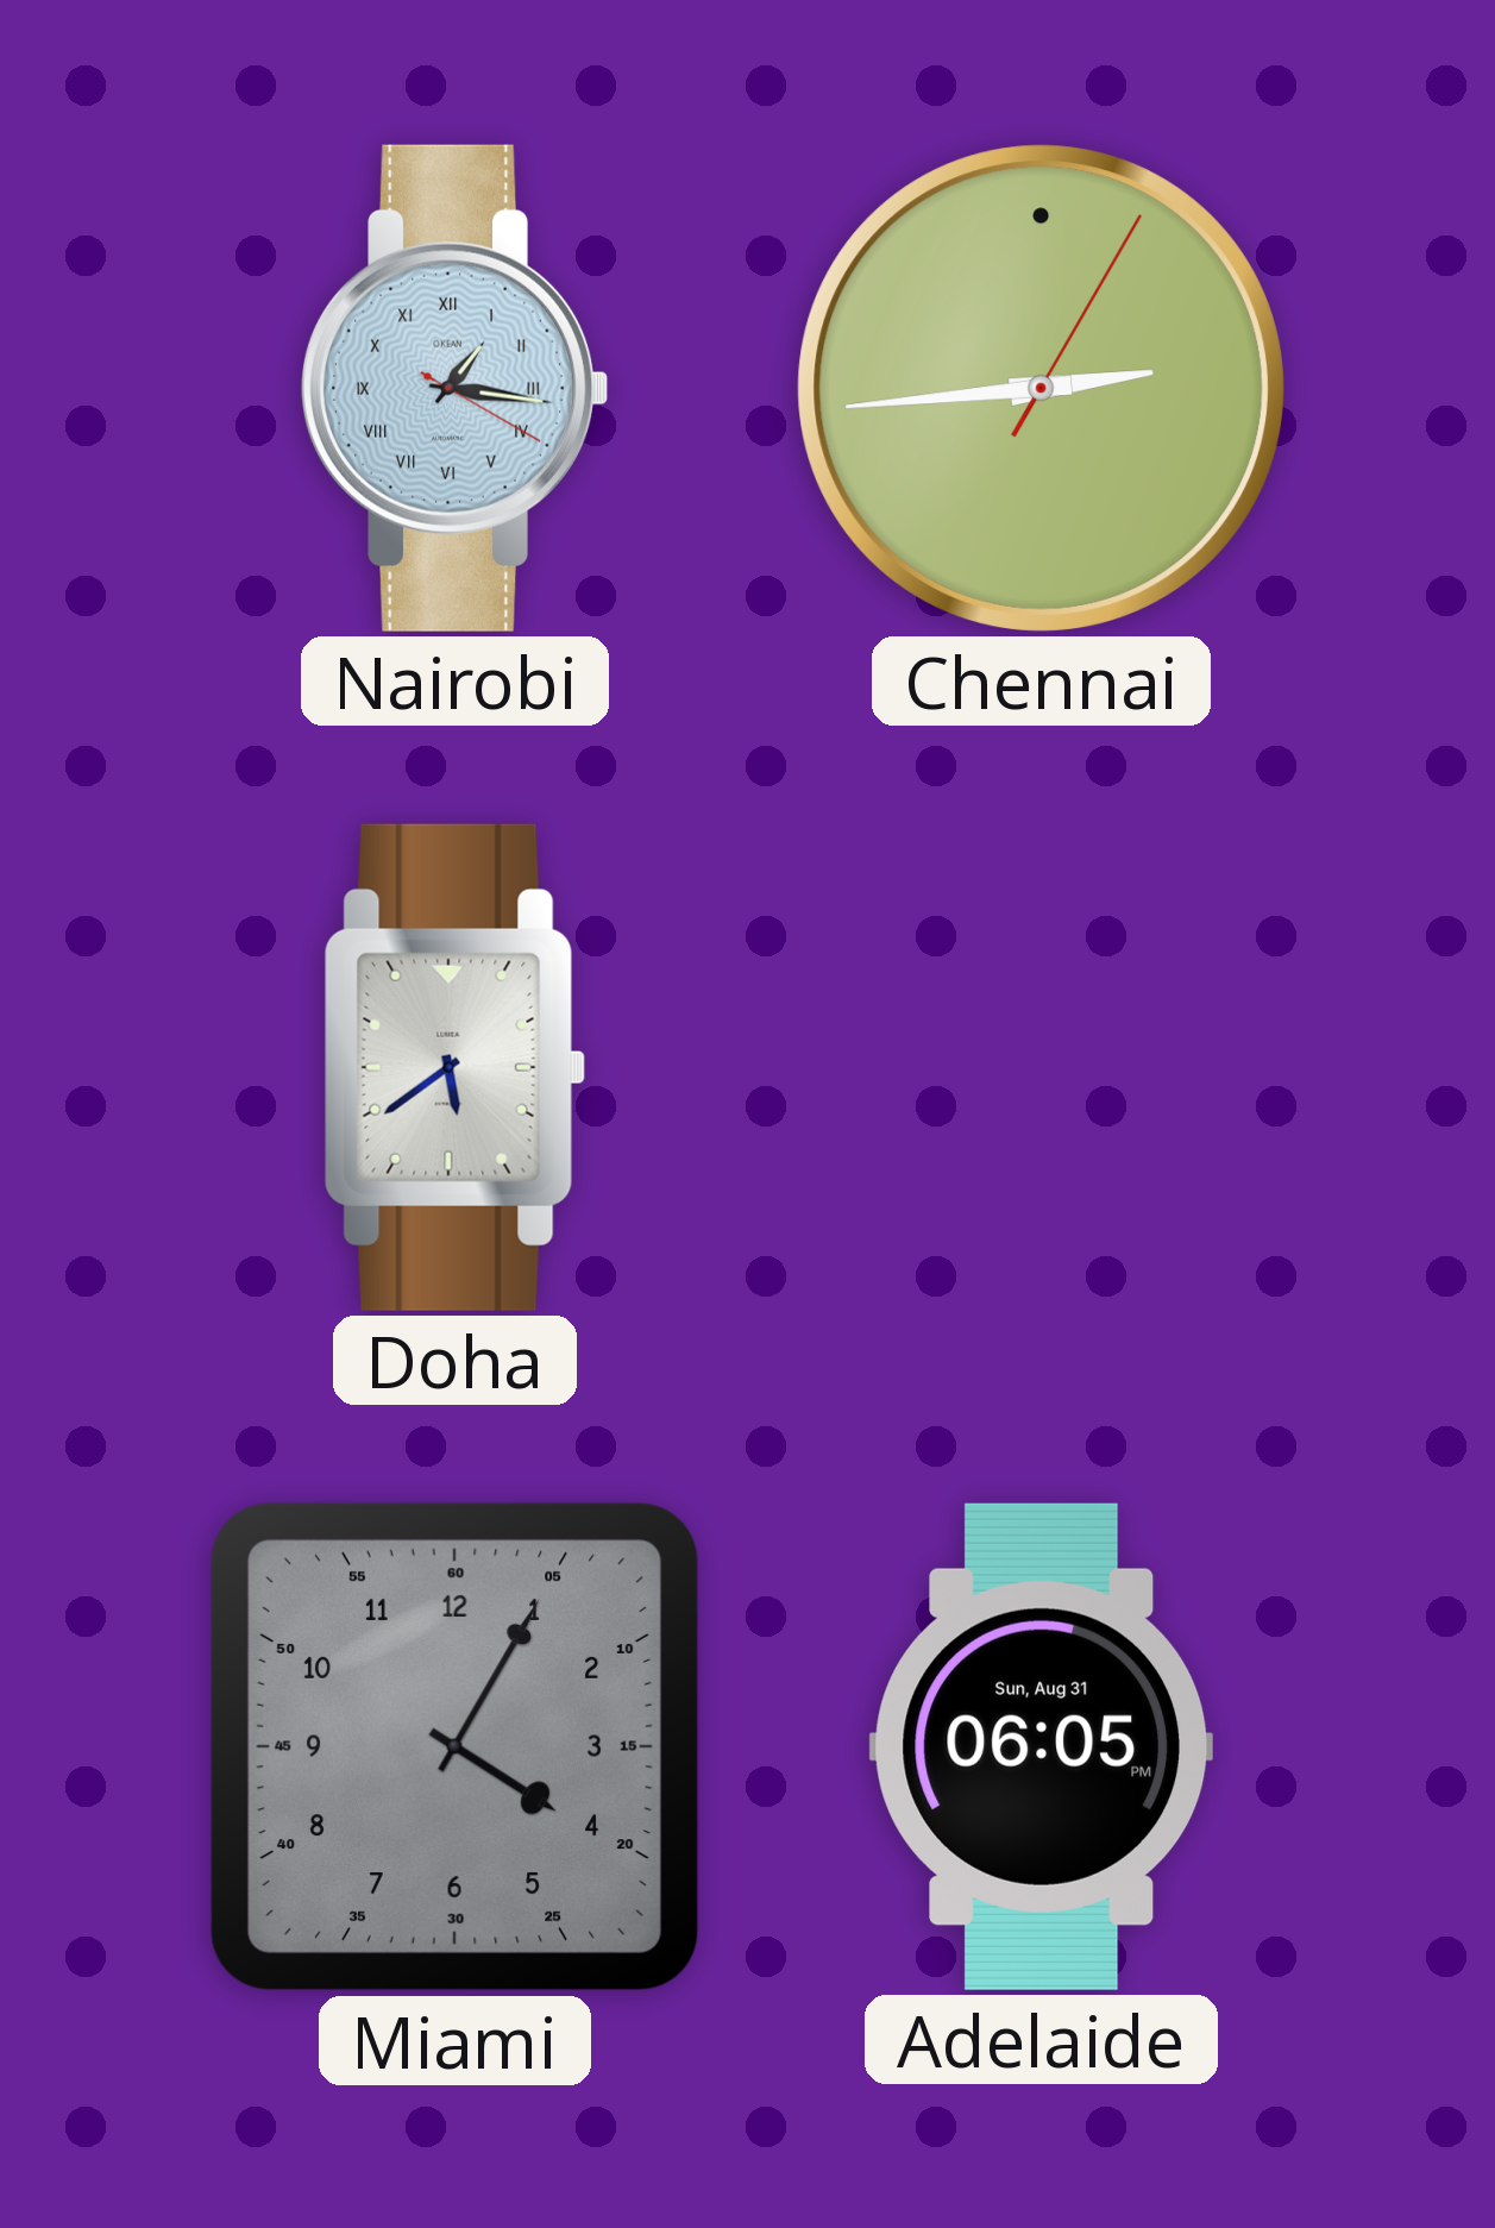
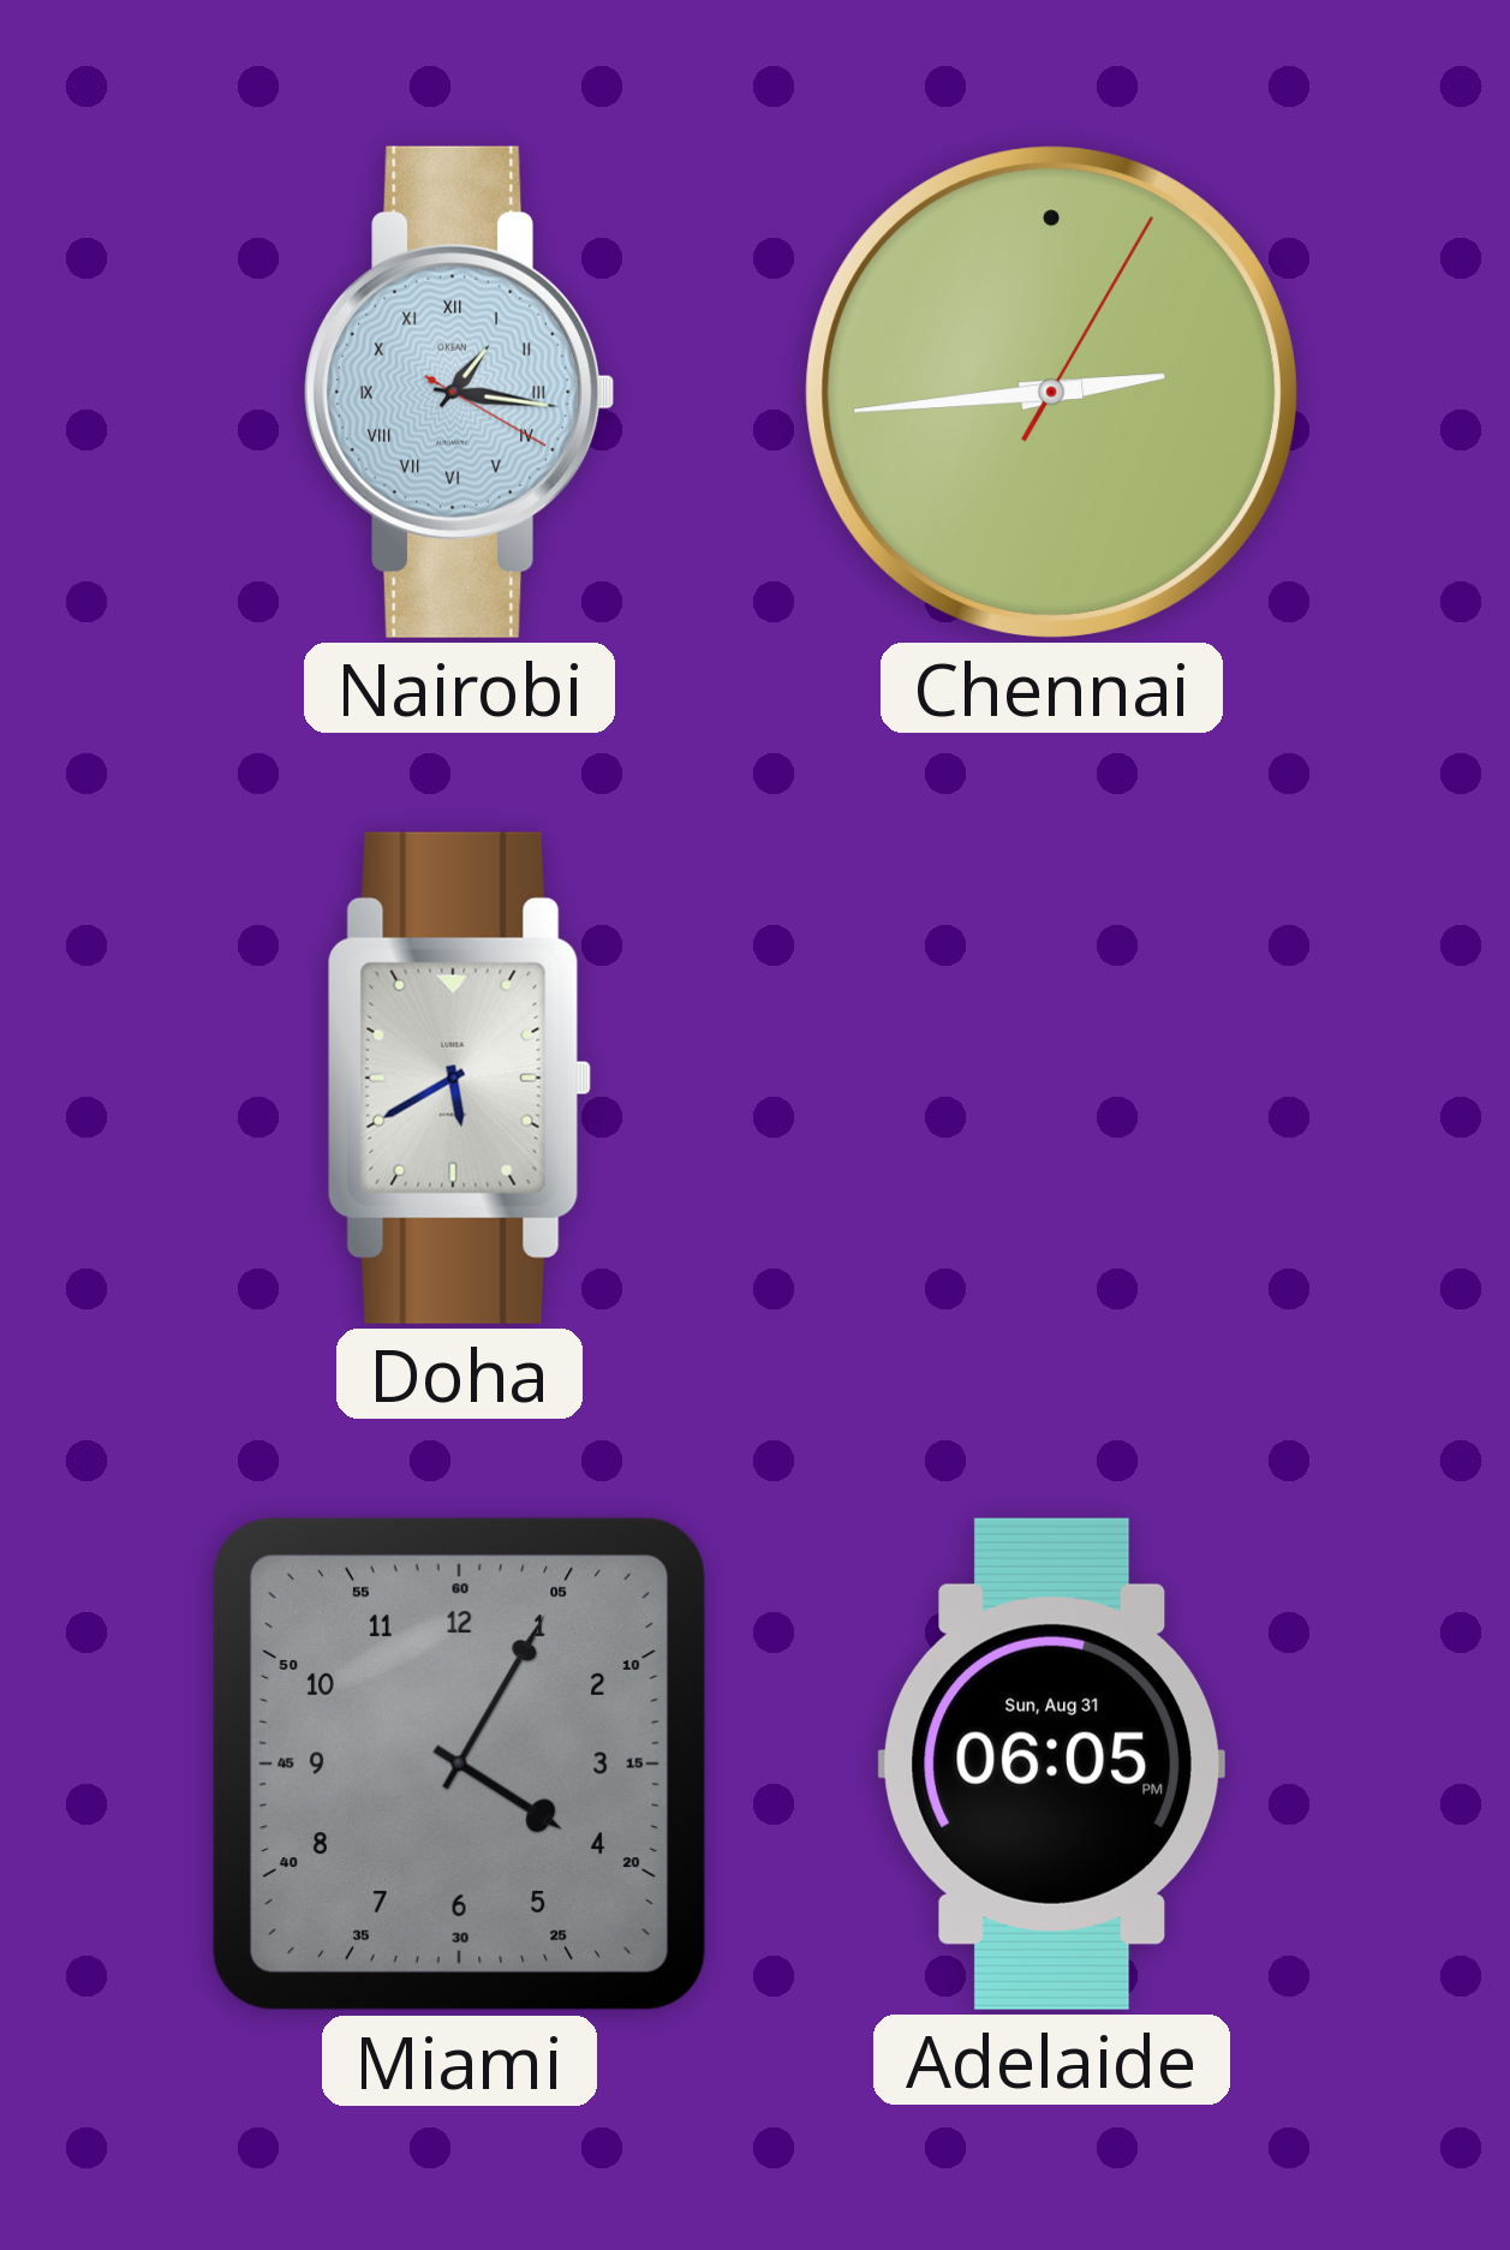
Doha: 5:39 -> 5:40
